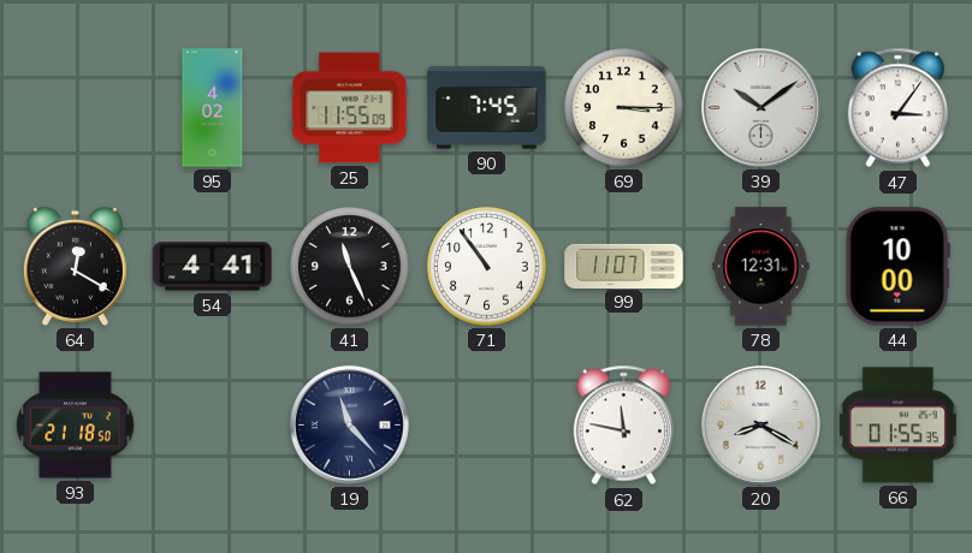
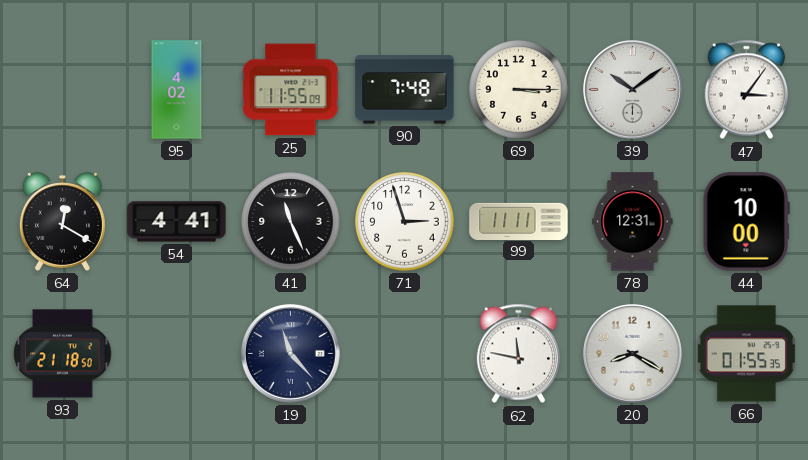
90: 7:45 -> 7:48
71: 10:54 -> 2:57
99: 11:07 -> 11:11
